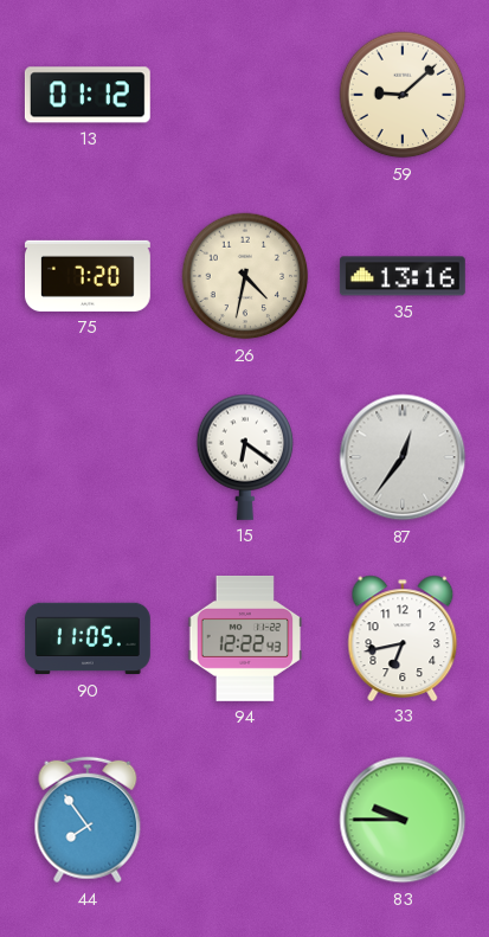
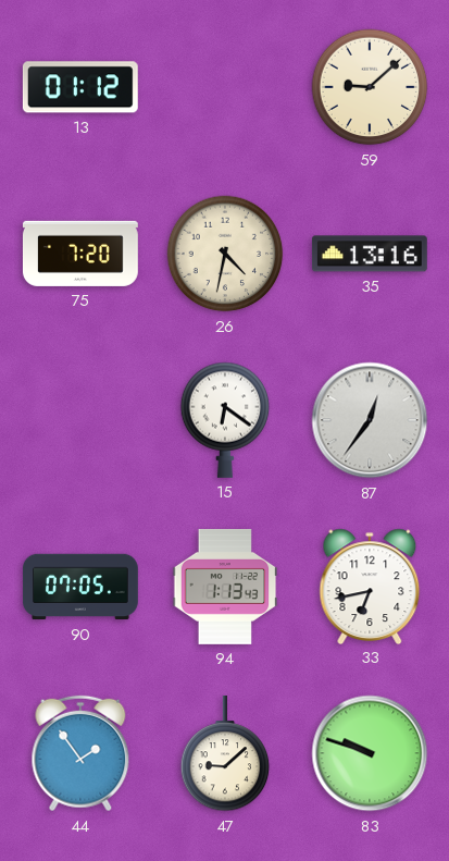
90: 11:05 -> 07:05
94: 12:22 -> 1:13
44: 7:54 -> 1:54
47: none -> 9:08
83: 9:45 -> 9:48
